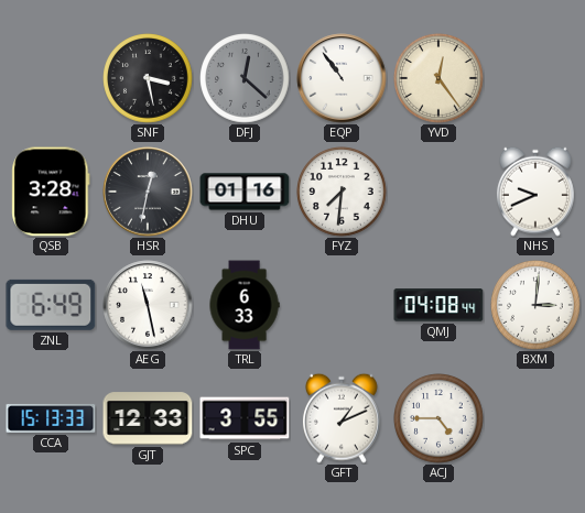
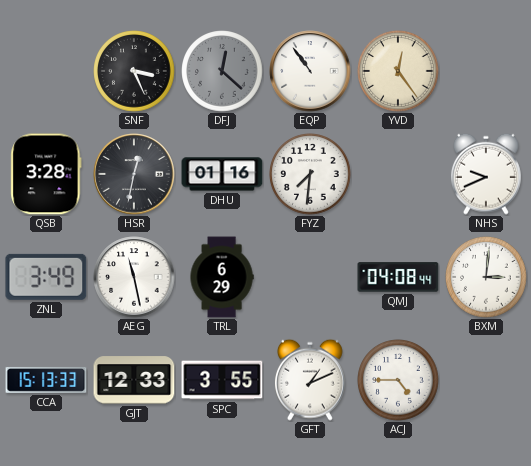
SNF: 3:28 -> 3:26
ZNL: 6:49 -> 3:49
TRL: 6:33 -> 6:29
